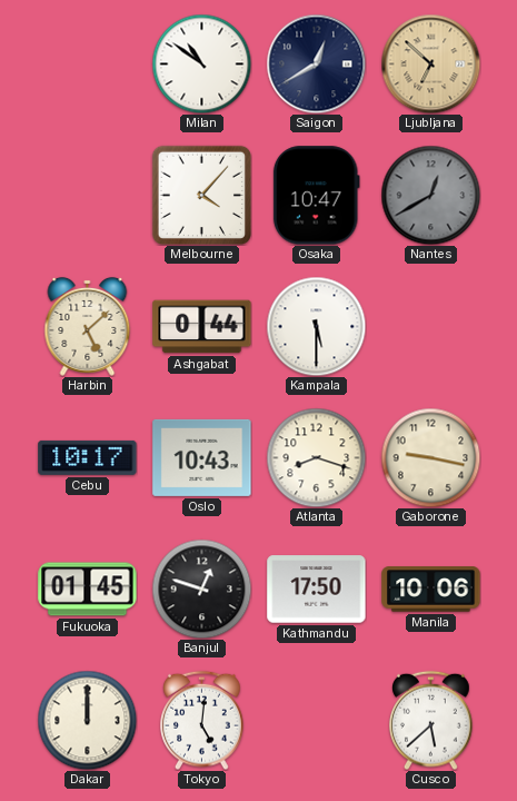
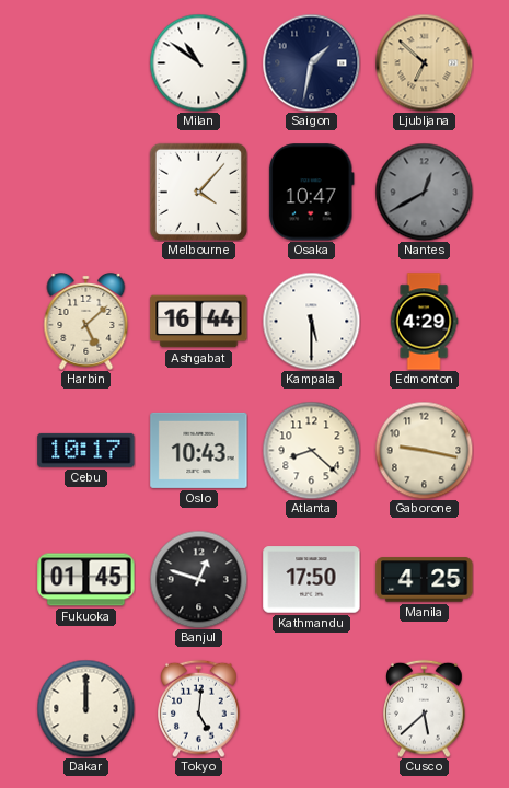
Saigon: 12:40 -> 1:32
Ashgabat: 0:44 -> 16:44
Edmonton: none -> 4:29
Atlanta: 8:18 -> 8:22
Manila: 10:06 -> 4:25
